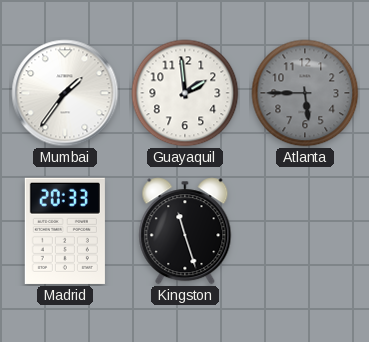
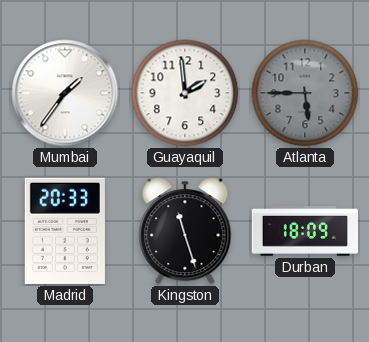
Durban: none -> 18:09
